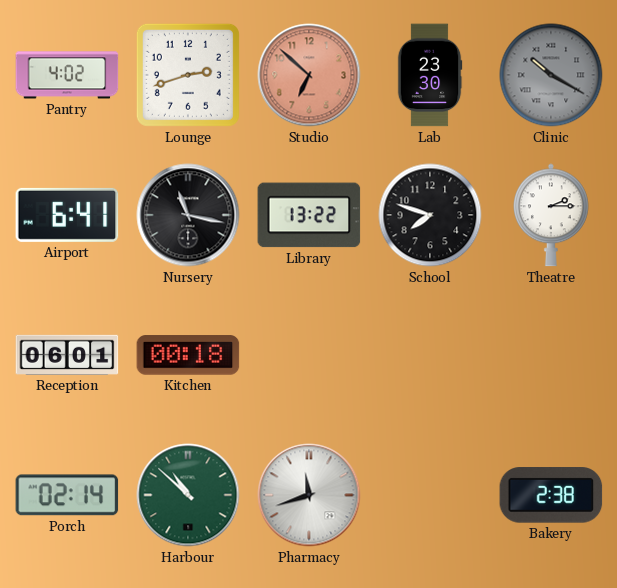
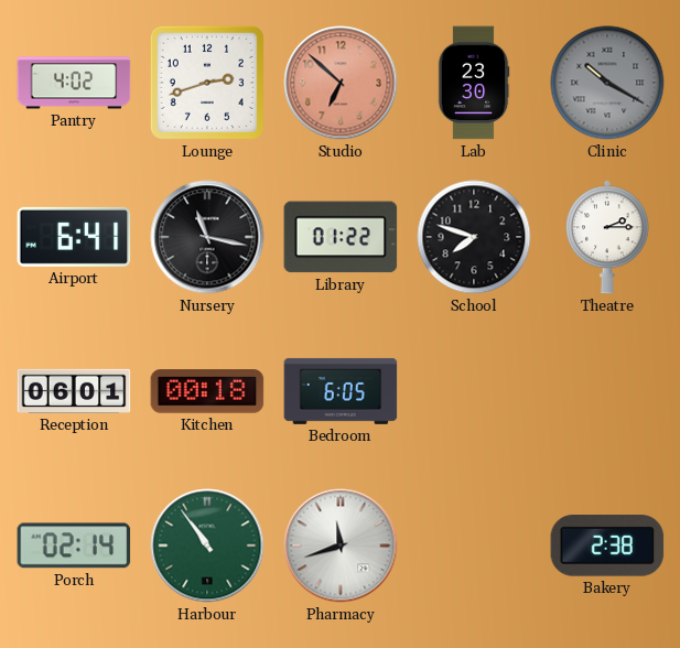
Library: 13:22 -> 01:22
Bedroom: none -> 6:05
Harbour: 10:52 -> 10:54
